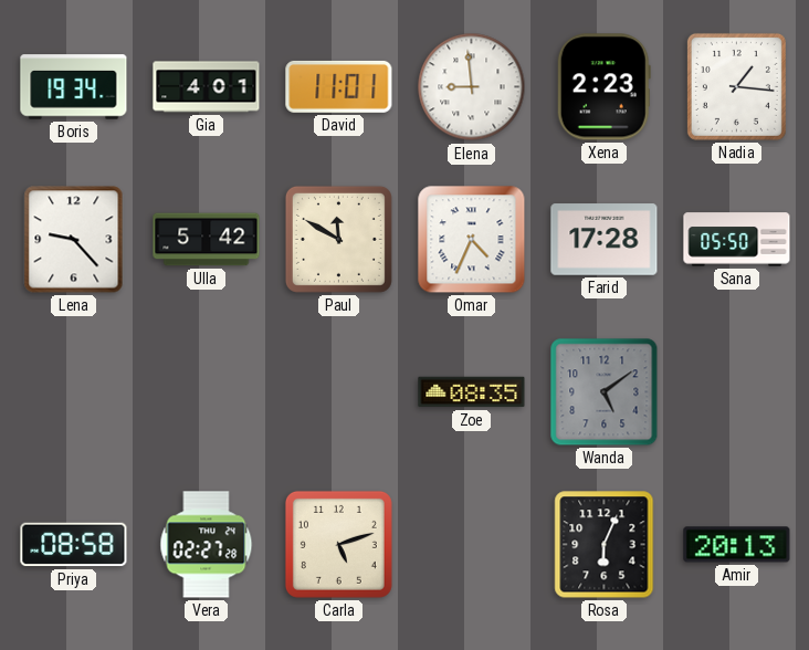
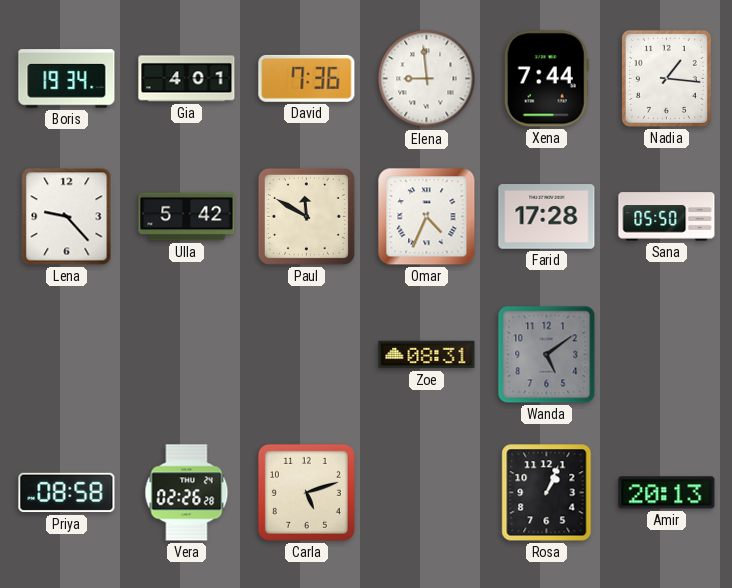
David: 11:01 -> 7:36
Xena: 2:23 -> 7:44
Zoe: 08:35 -> 08:31
Vera: 02:27 -> 02:26
Rosa: 6:04 -> 1:04
